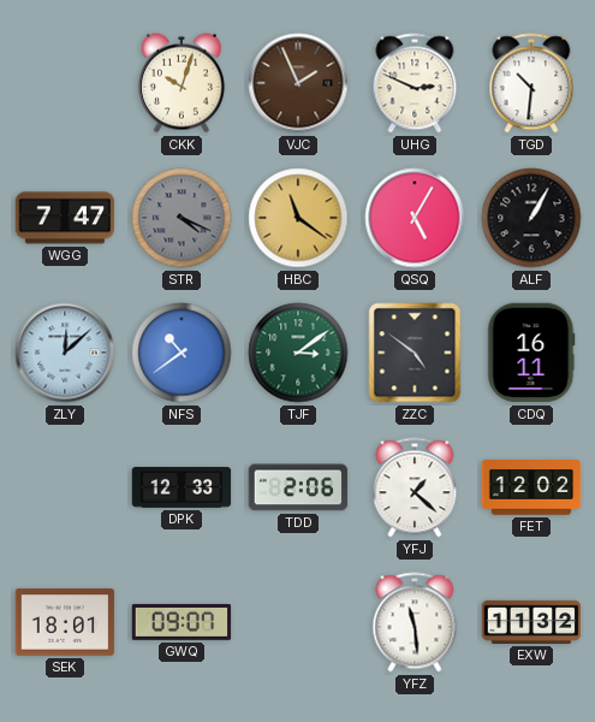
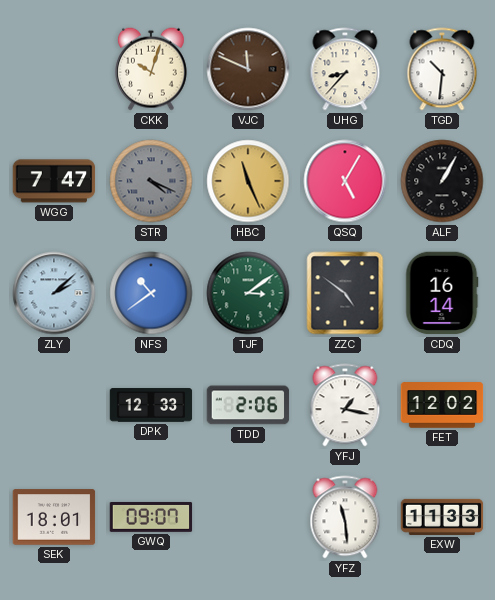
VJC: 1:56 -> 11:49
UHG: 2:49 -> 8:37
HBC: 11:21 -> 11:26
ZLY: 12:08 -> 2:08
CDQ: 16:11 -> 16:14
YFJ: 1:22 -> 1:17
EXW: 11:32 -> 11:33
